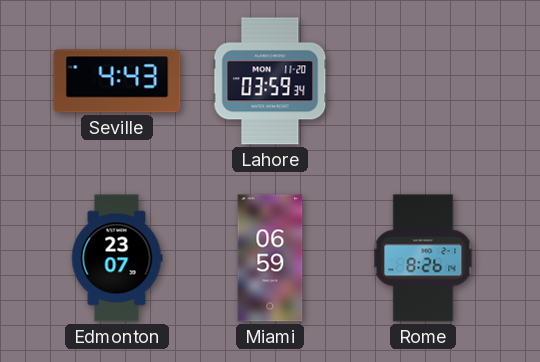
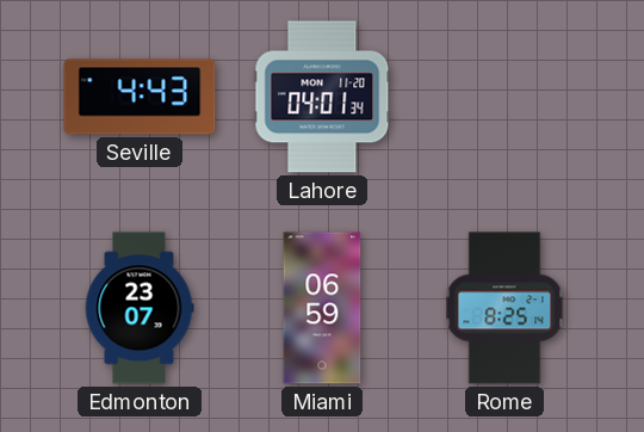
Lahore: 03:59 -> 04:01
Rome: 8:26 -> 8:25
